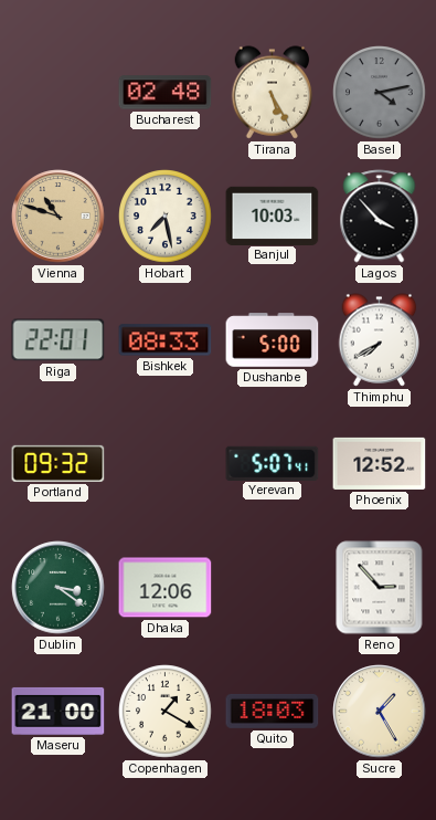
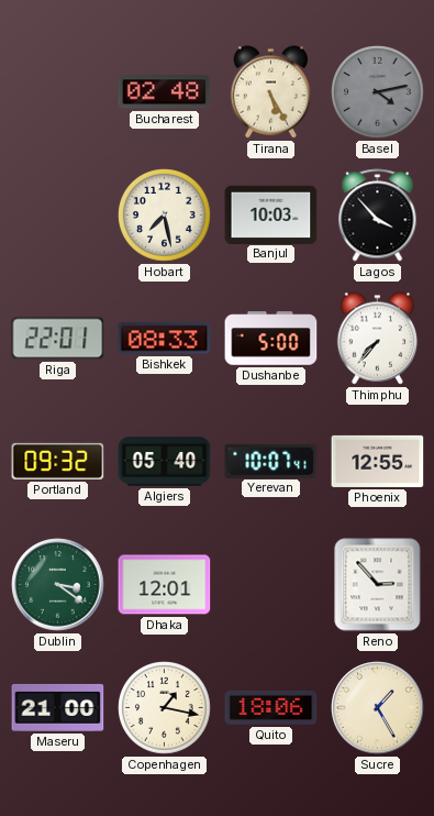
Vienna: 10:48 -> none
Thimphu: 7:40 -> 7:37
Algiers: none -> 05:40
Yerevan: 5:07 -> 10:07
Phoenix: 12:52 -> 12:55
Dhaka: 12:06 -> 12:01
Copenhagen: 1:20 -> 1:17
Quito: 18:03 -> 18:06
